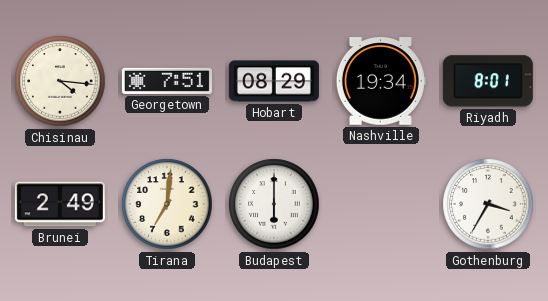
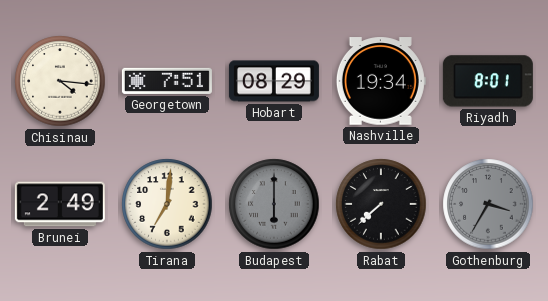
Budapest dial: white -> grey
Rabat: none -> 7:38
Gothenburg dial: white -> grey
